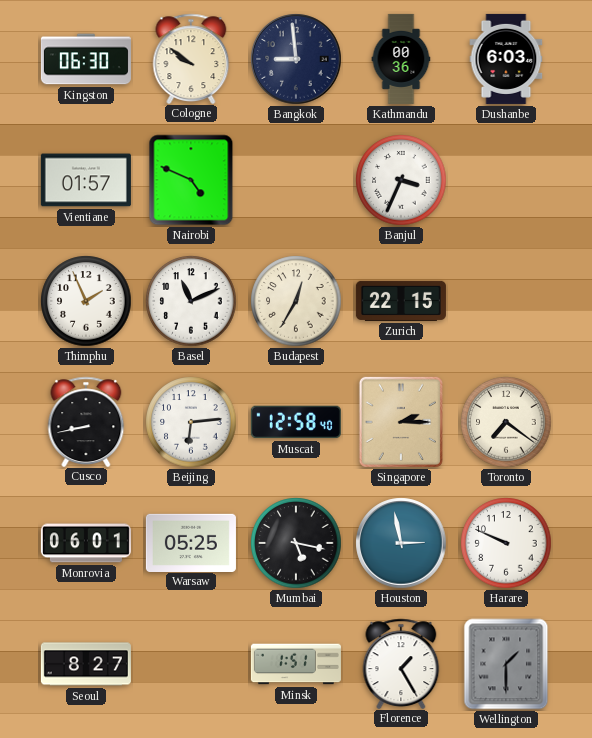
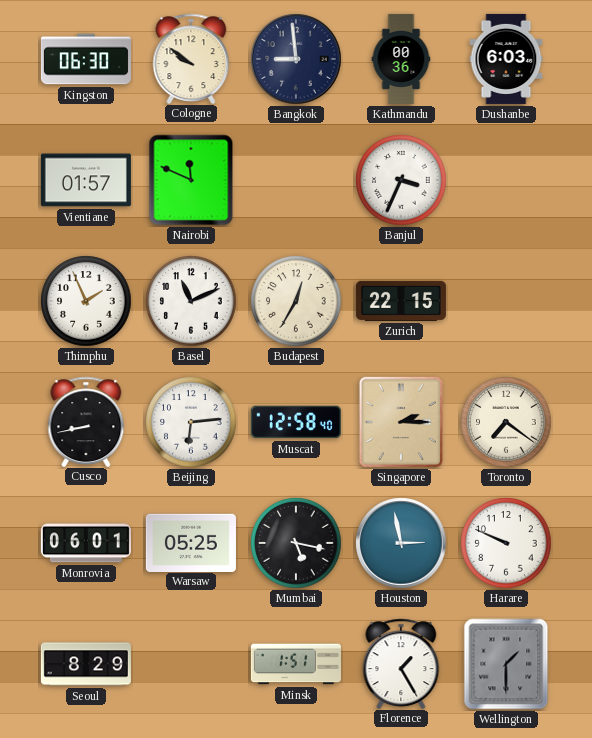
Nairobi: 4:49 -> 11:49
Seoul: 8:27 -> 8:29
